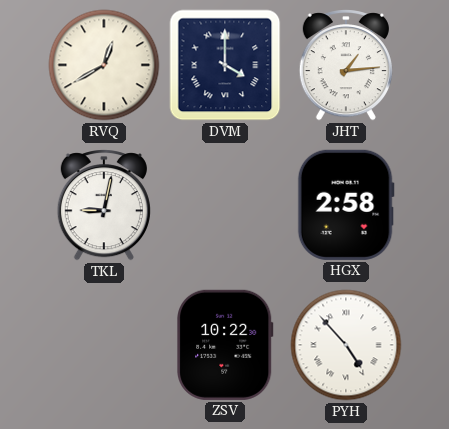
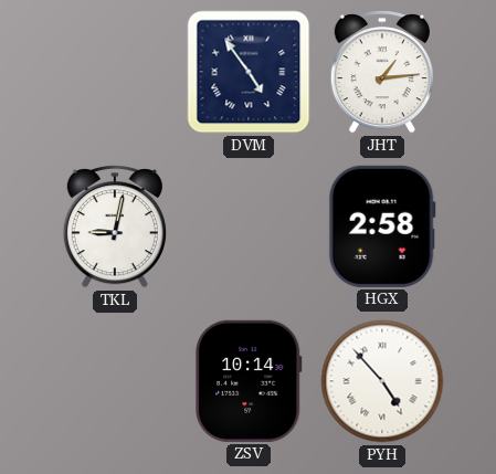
RVQ: 12:40 -> none
DVM: 4:00 -> 4:54
ZSV: 10:22 -> 10:14
